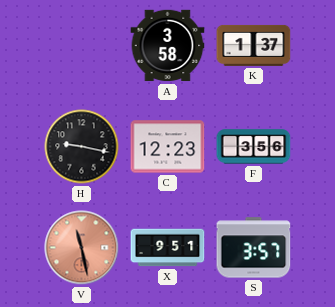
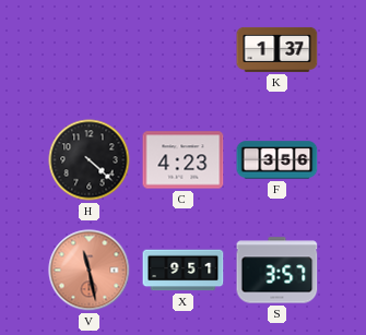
A: 3:58 -> none
H: 9:17 -> 4:22
C: 12:23 -> 4:23
